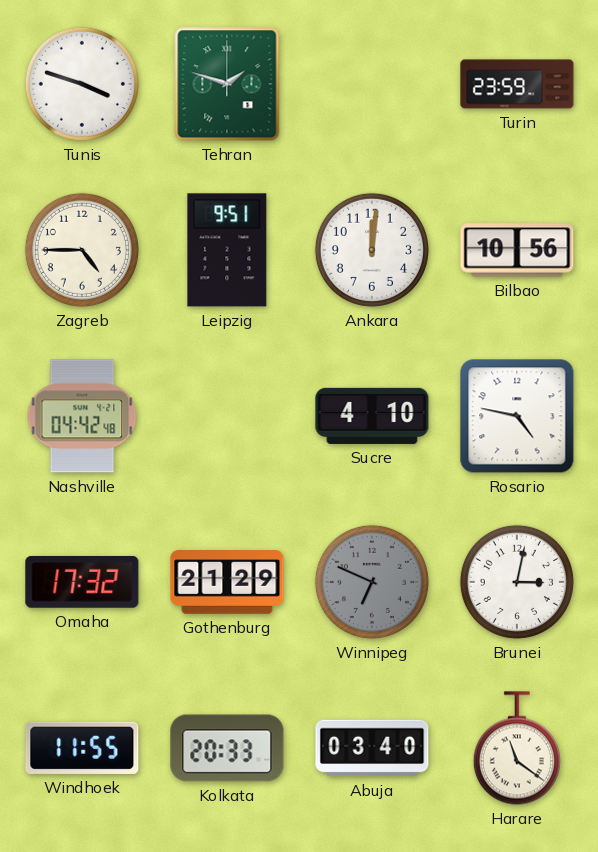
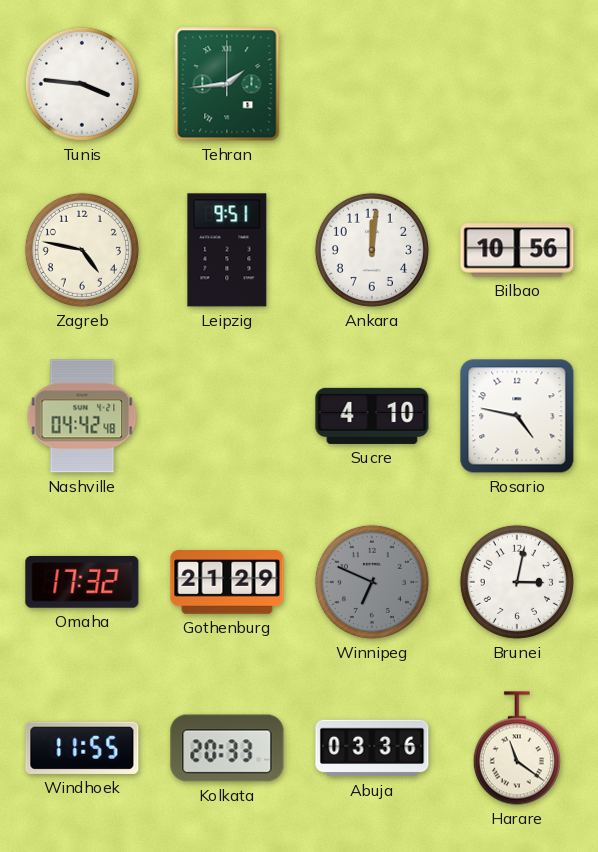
Tunis: 3:48 -> 3:46
Tehran: 1:48 -> 1:44
Turin: 23:59 -> none
Zagreb: 4:45 -> 4:47
Abuja: 03:40 -> 03:36
